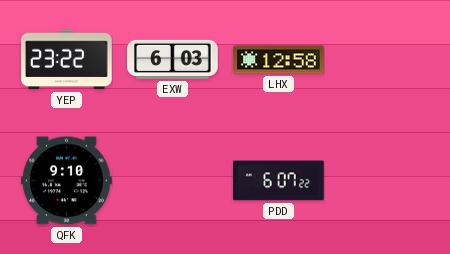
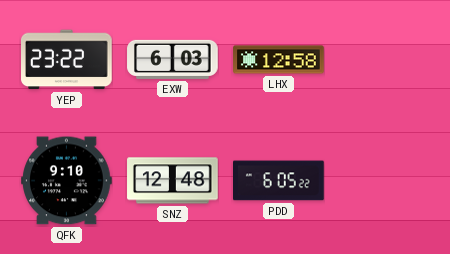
SNZ: none -> 12:48
PDD: 6:07 -> 6:05
